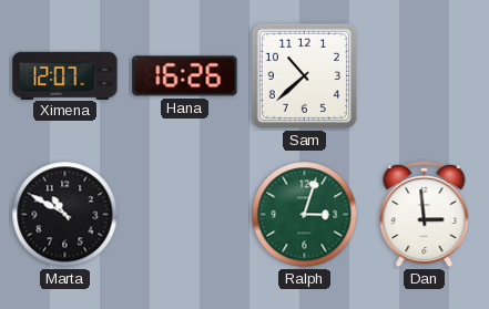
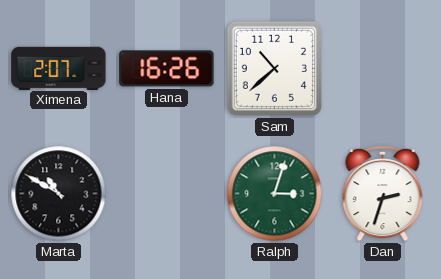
Ximena: 12:07 -> 2:07
Dan: 2:59 -> 2:33
